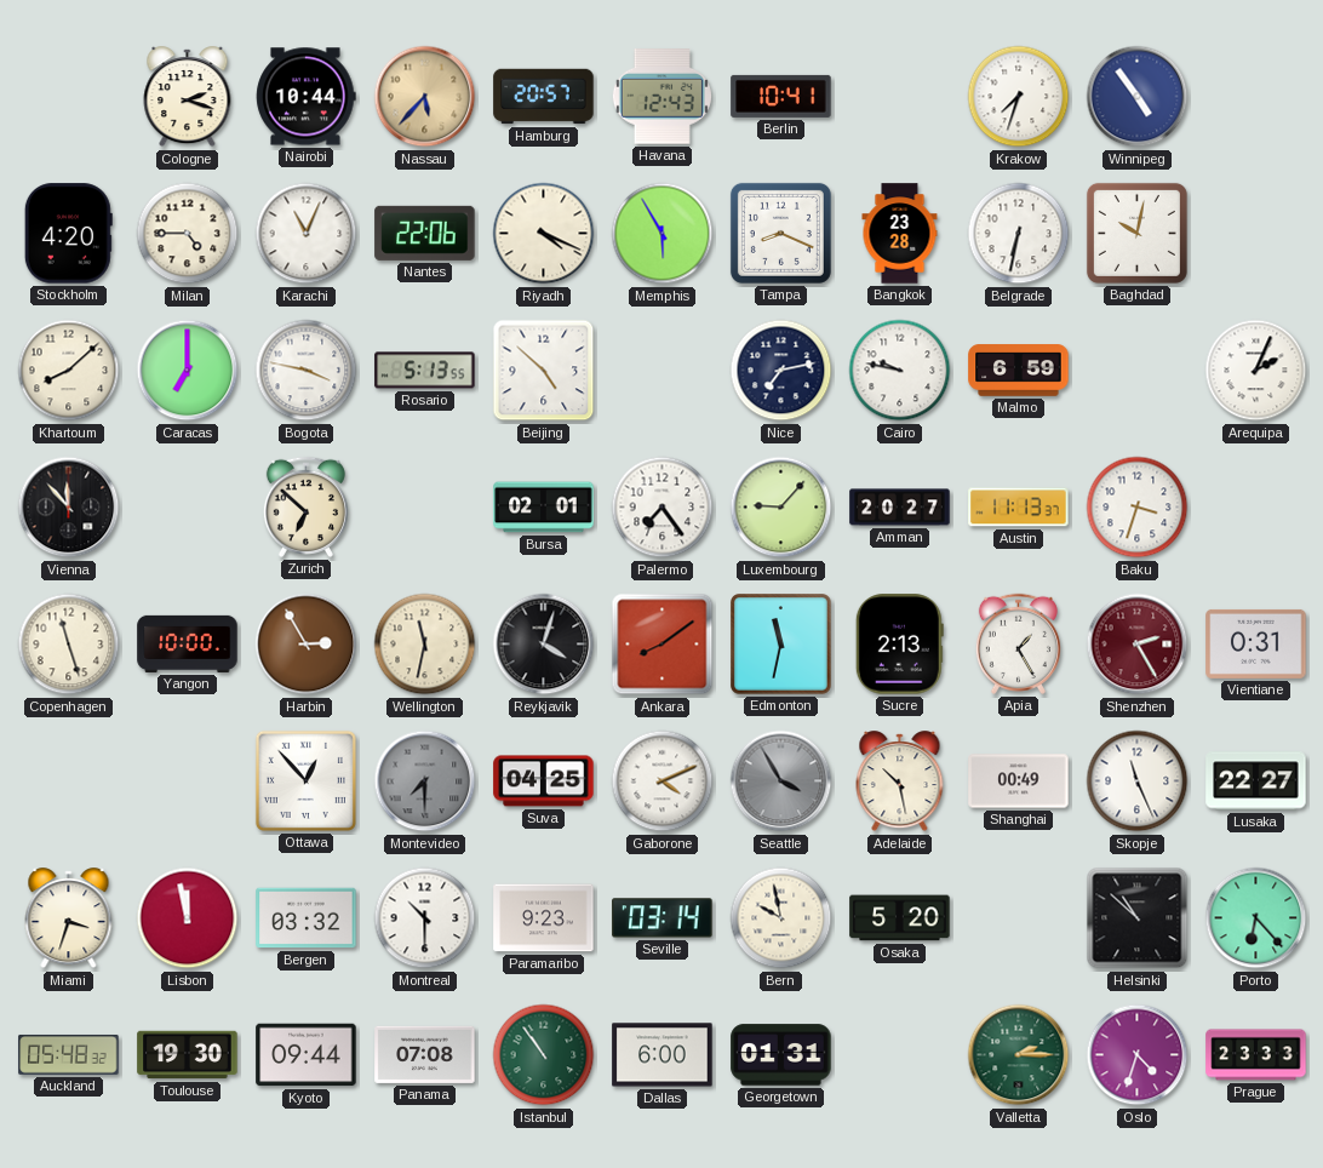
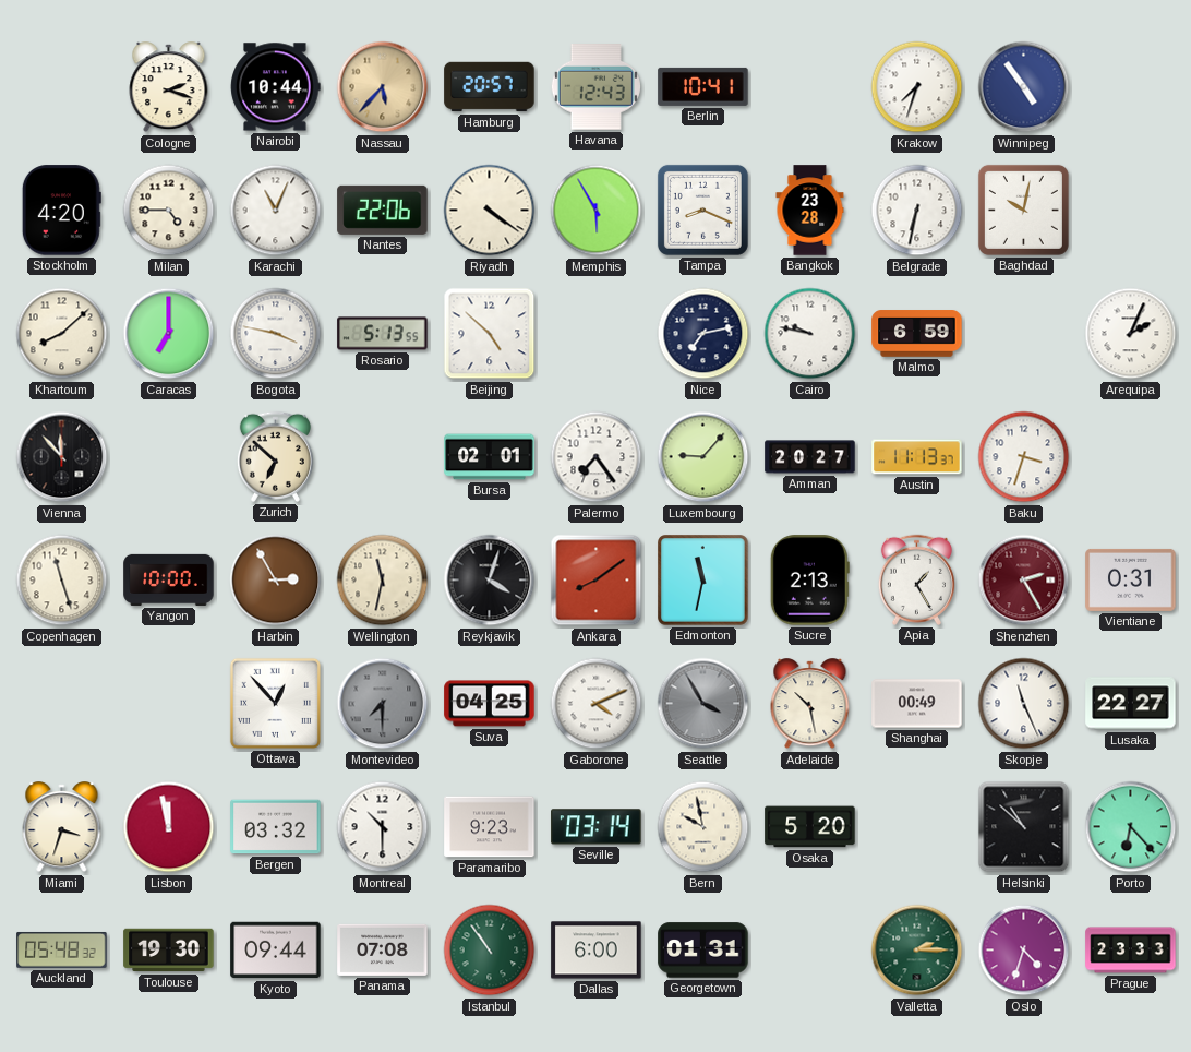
Riyadh: 4:19 -> 4:21
